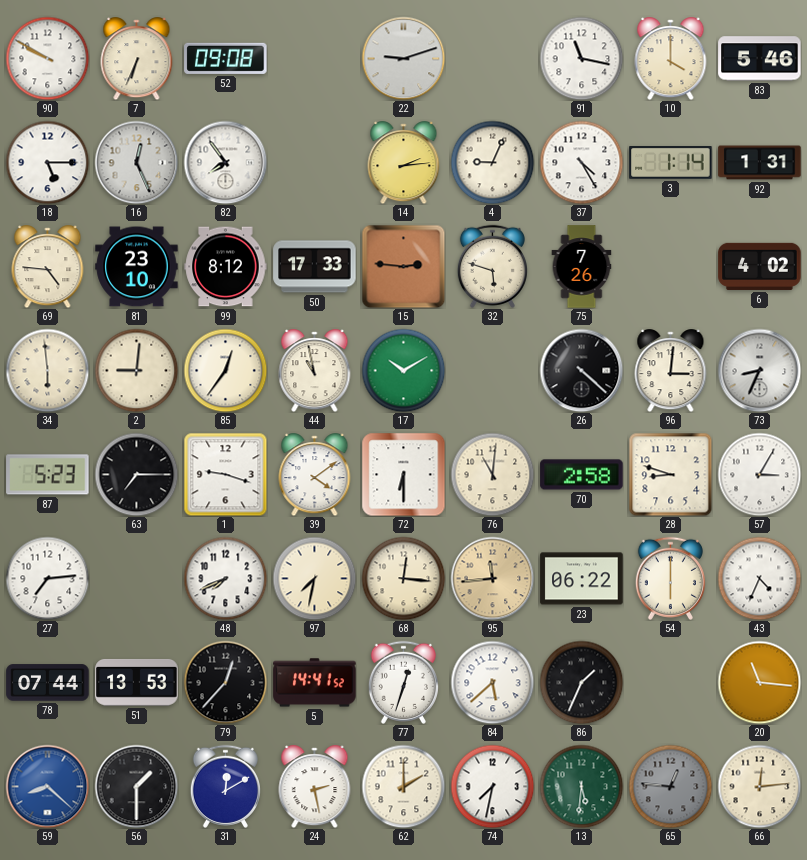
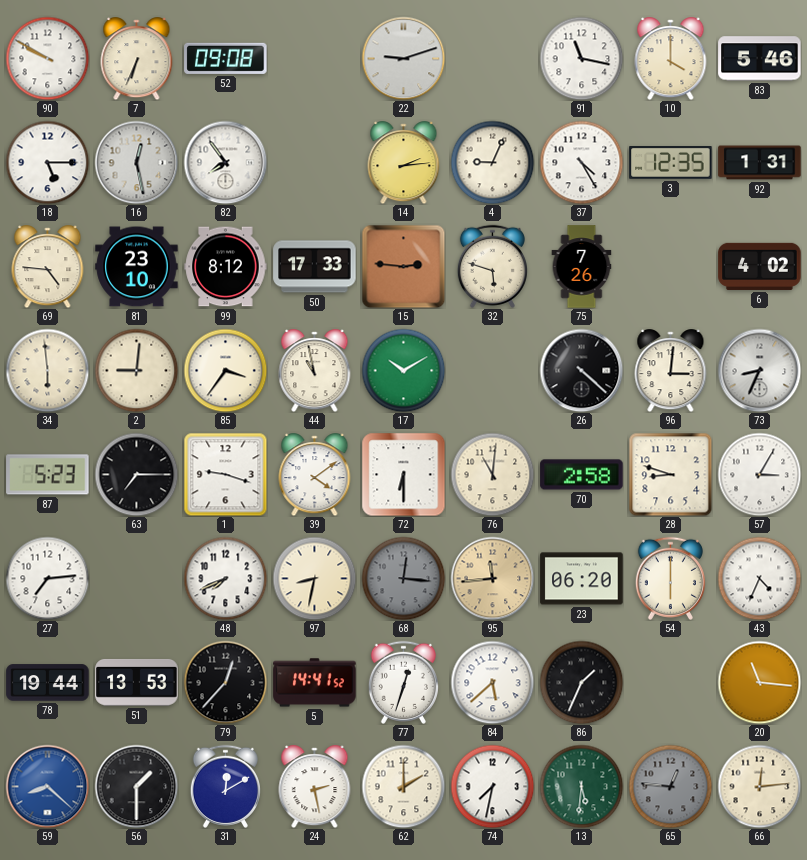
16: 12:26 -> 12:28
3: 1:14 -> 12:35
85: 12:36 -> 3:36
97: 7:32 -> 8:32
68 dial: cream -> grey
23: 06:22 -> 06:20
78: 07:44 -> 19:44
